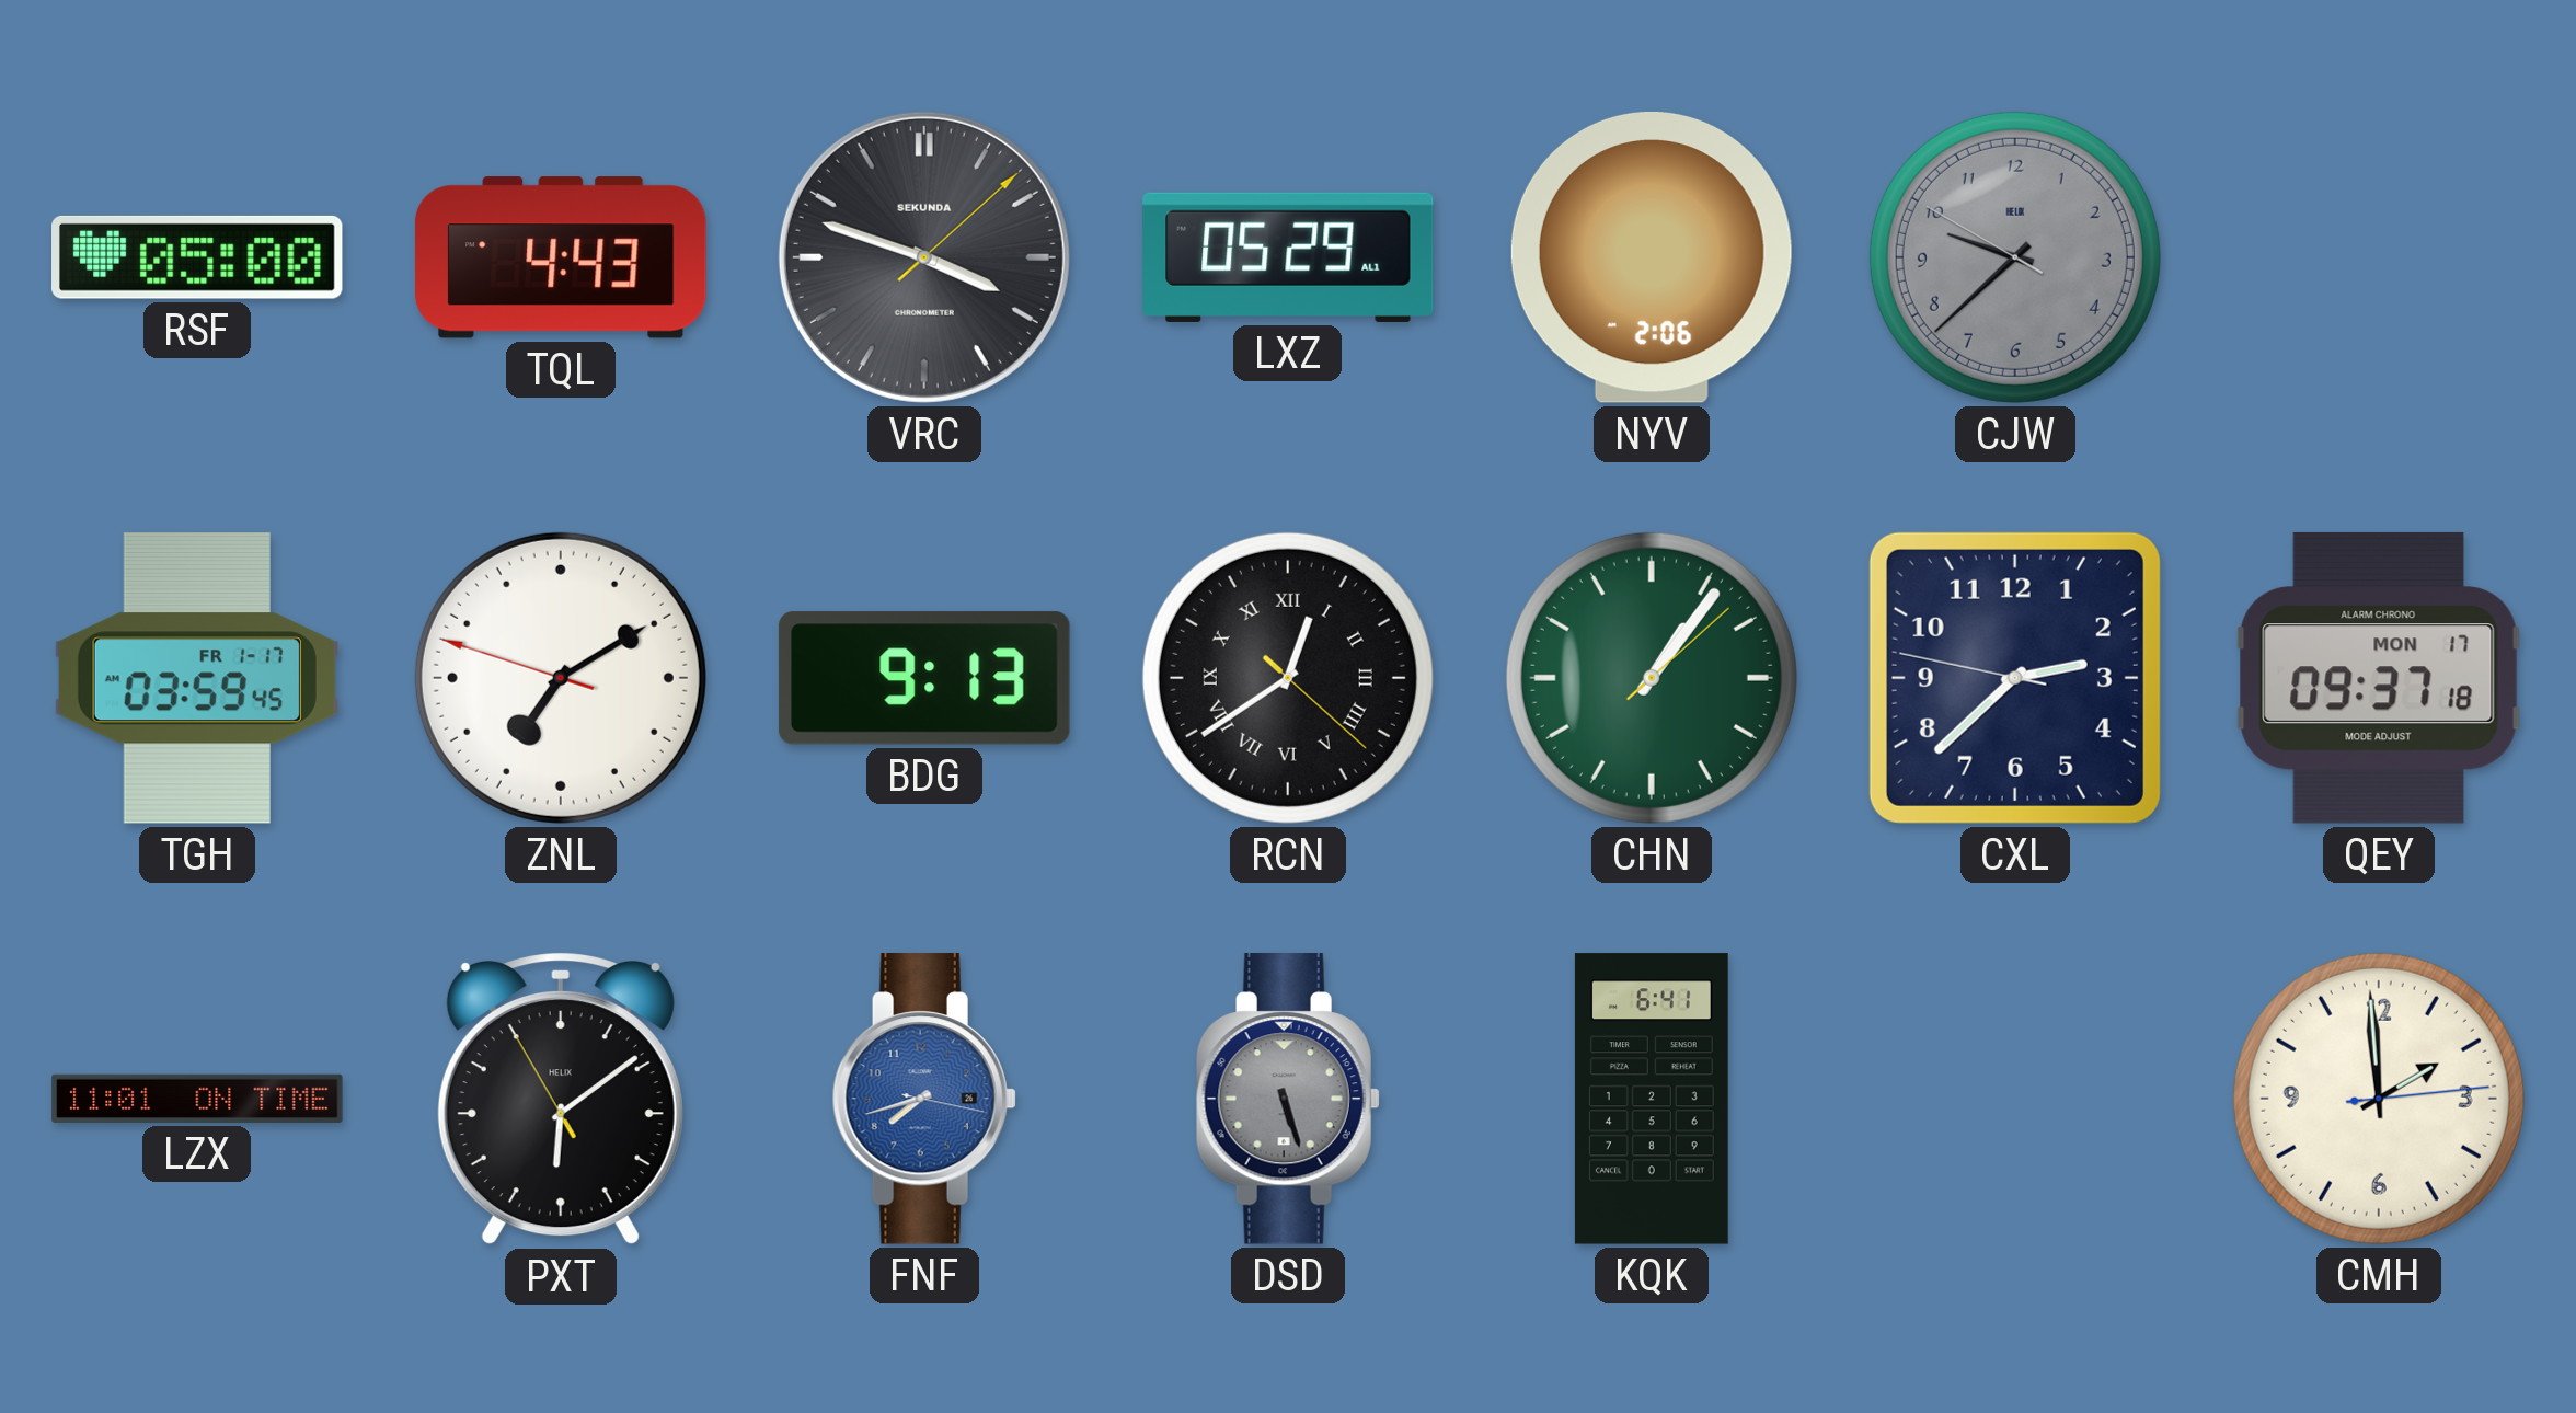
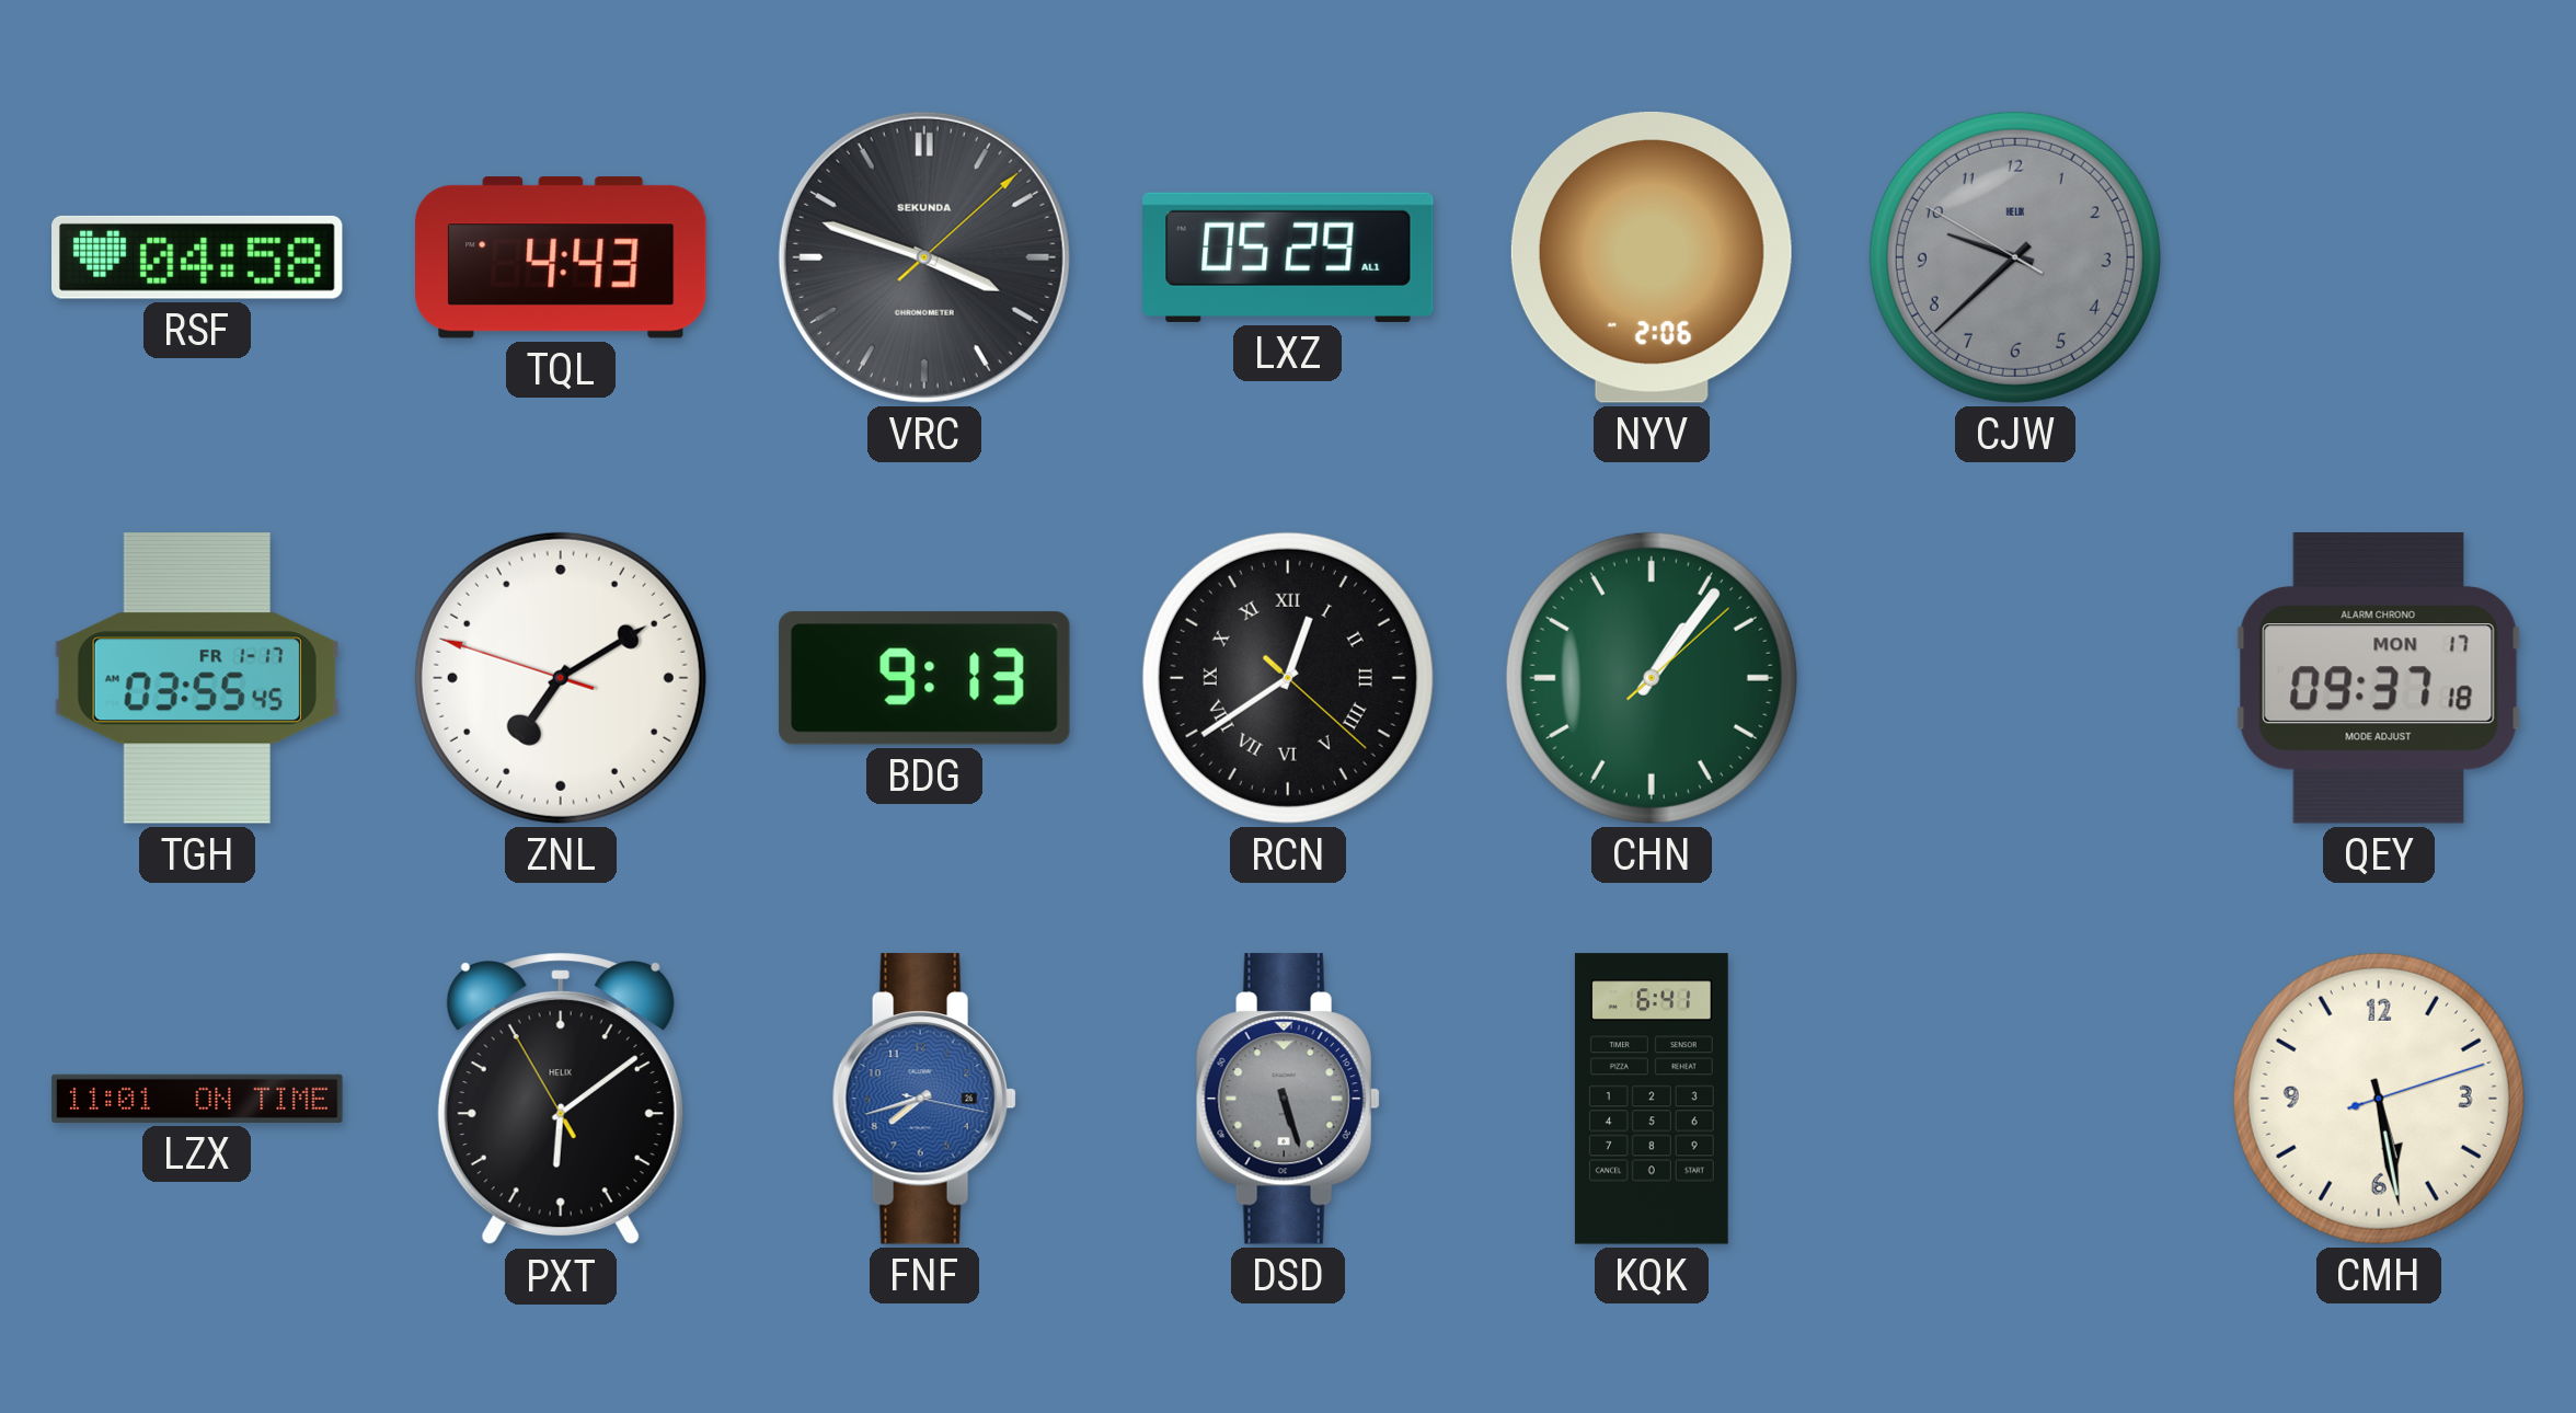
RSF: 05:00 -> 04:58
TGH: 03:59 -> 03:55
CXL: 2:37 -> none
CMH: 1:59 -> 5:28
